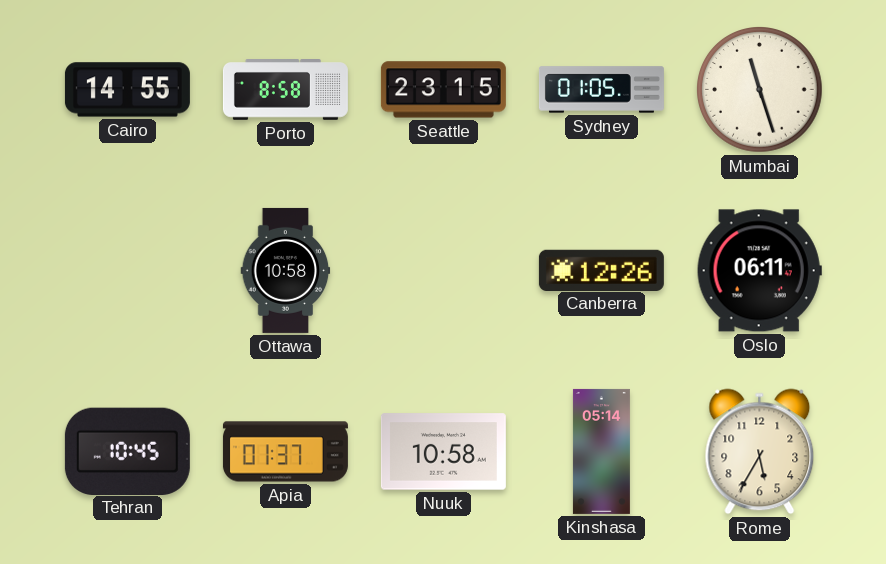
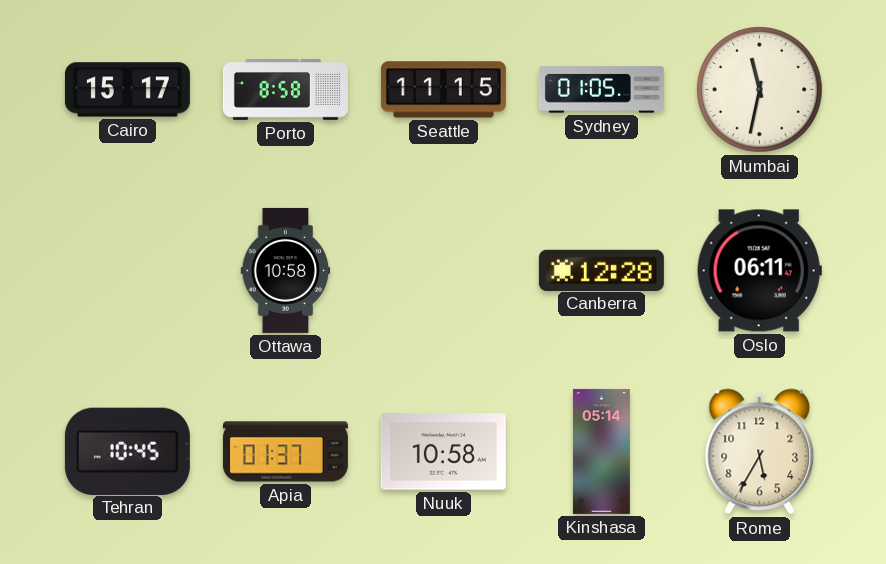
Cairo: 14:55 -> 15:17
Seattle: 23:15 -> 11:15
Mumbai: 11:27 -> 11:32
Canberra: 12:26 -> 12:28
